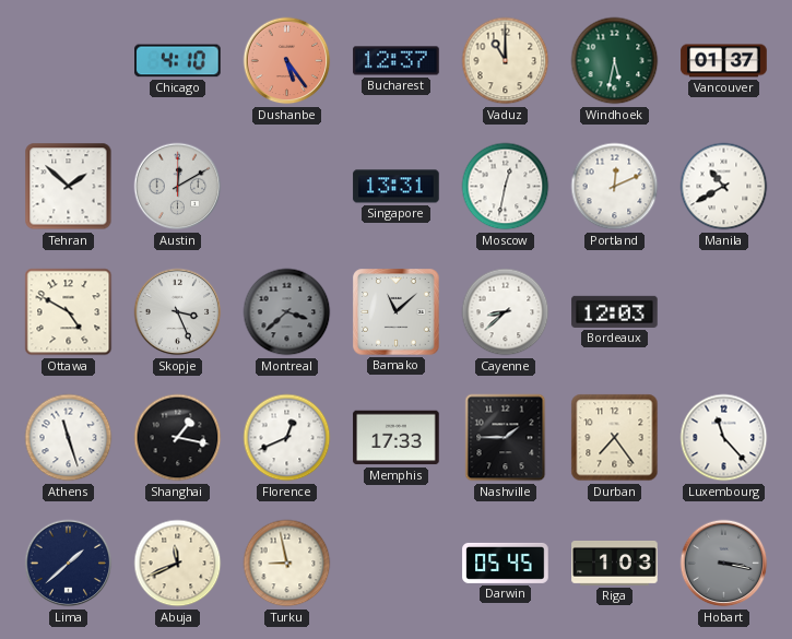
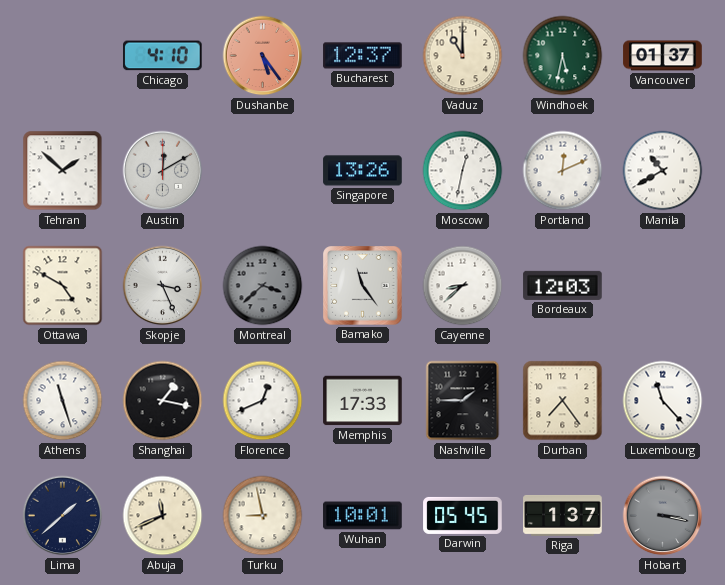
Singapore: 13:31 -> 13:26
Bamako: 11:08 -> 11:24
Wuhan: none -> 10:01
Riga: 1:03 -> 1:37
